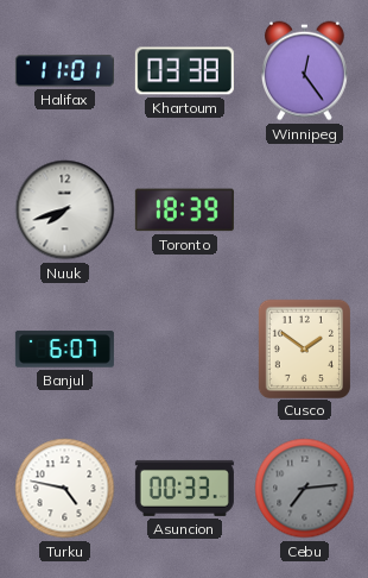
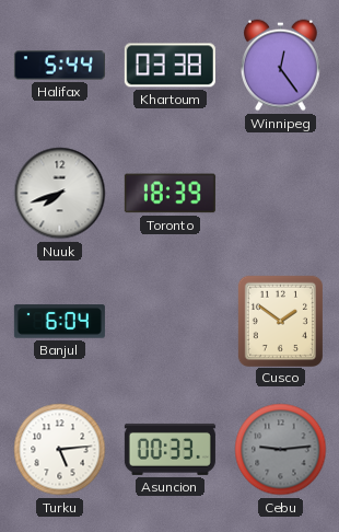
Halifax: 11:01 -> 5:44
Banjul: 6:07 -> 6:04
Turku: 4:47 -> 5:14
Cebu: 7:14 -> 9:14
